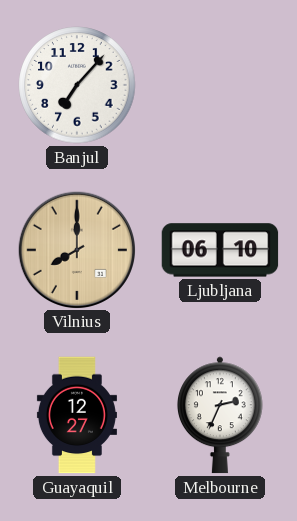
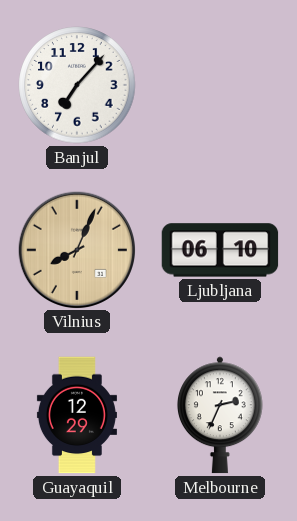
Vilnius: 8:00 -> 8:04
Guayaquil: 12:27 -> 12:29
